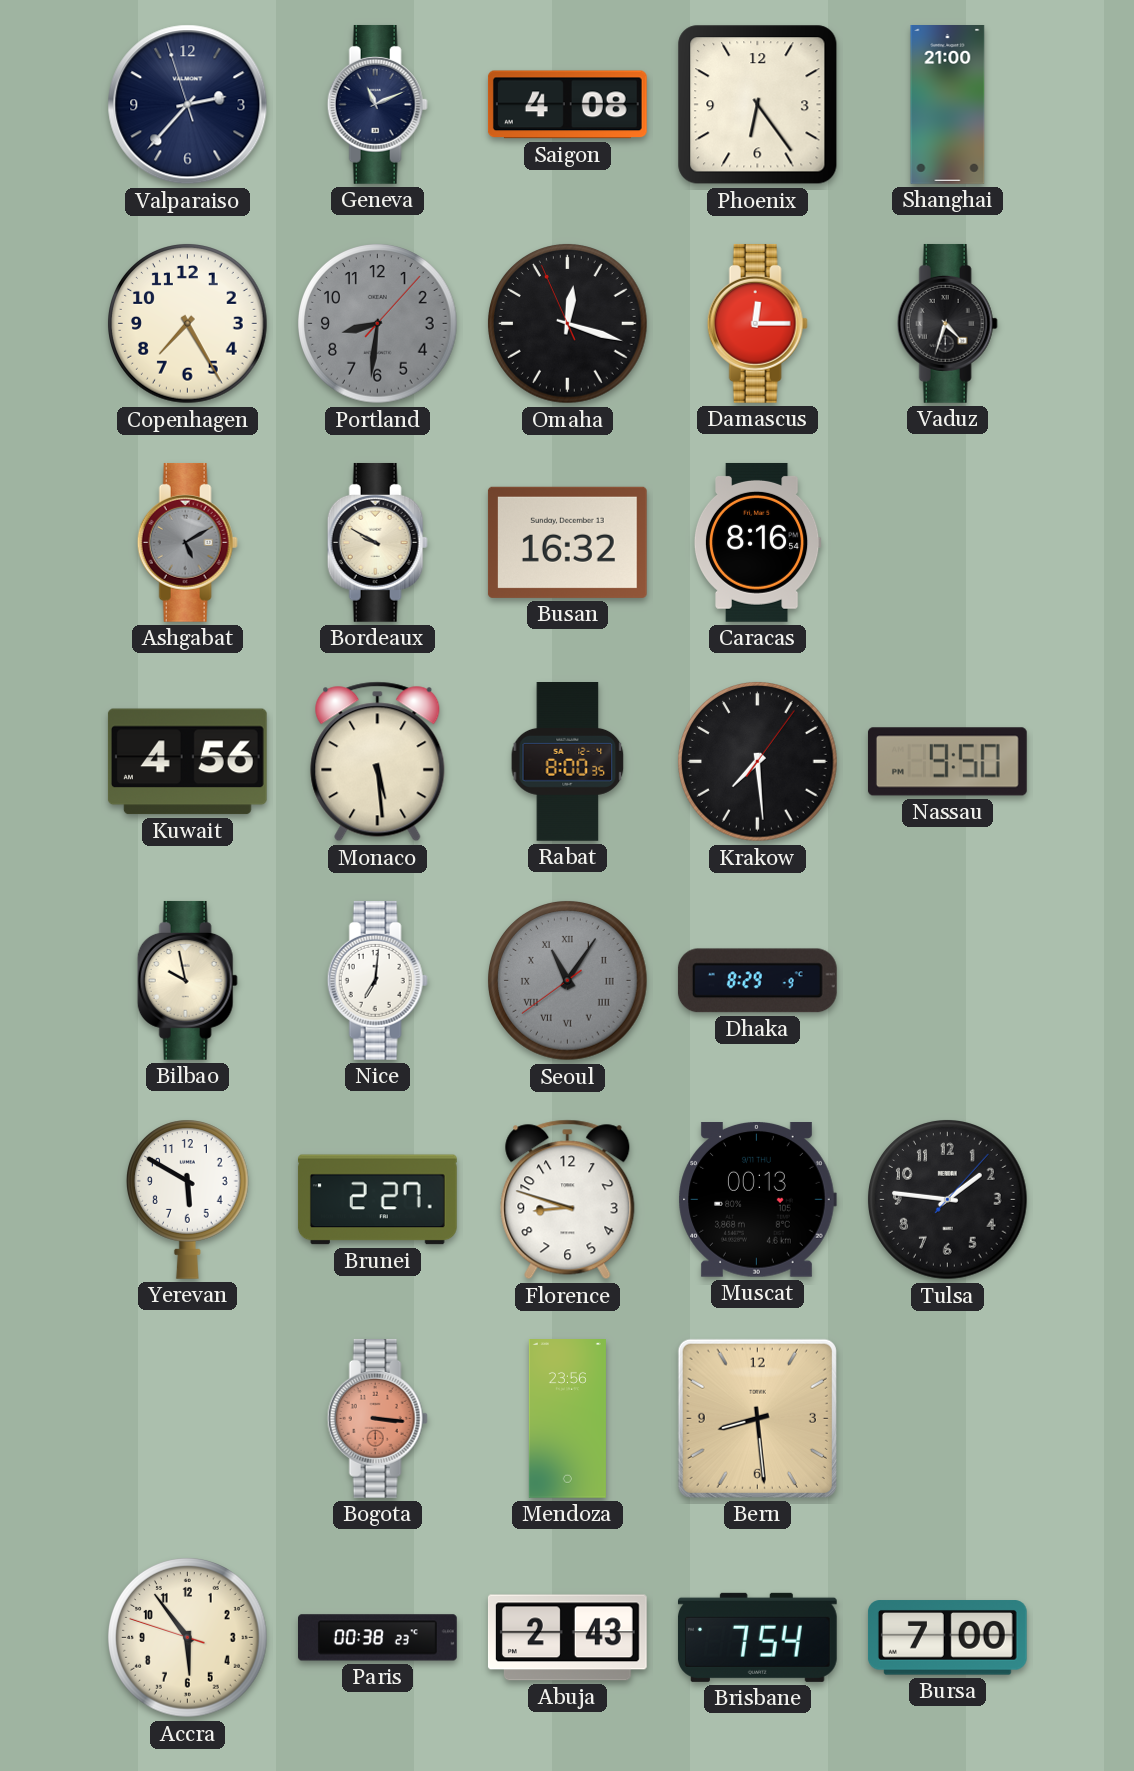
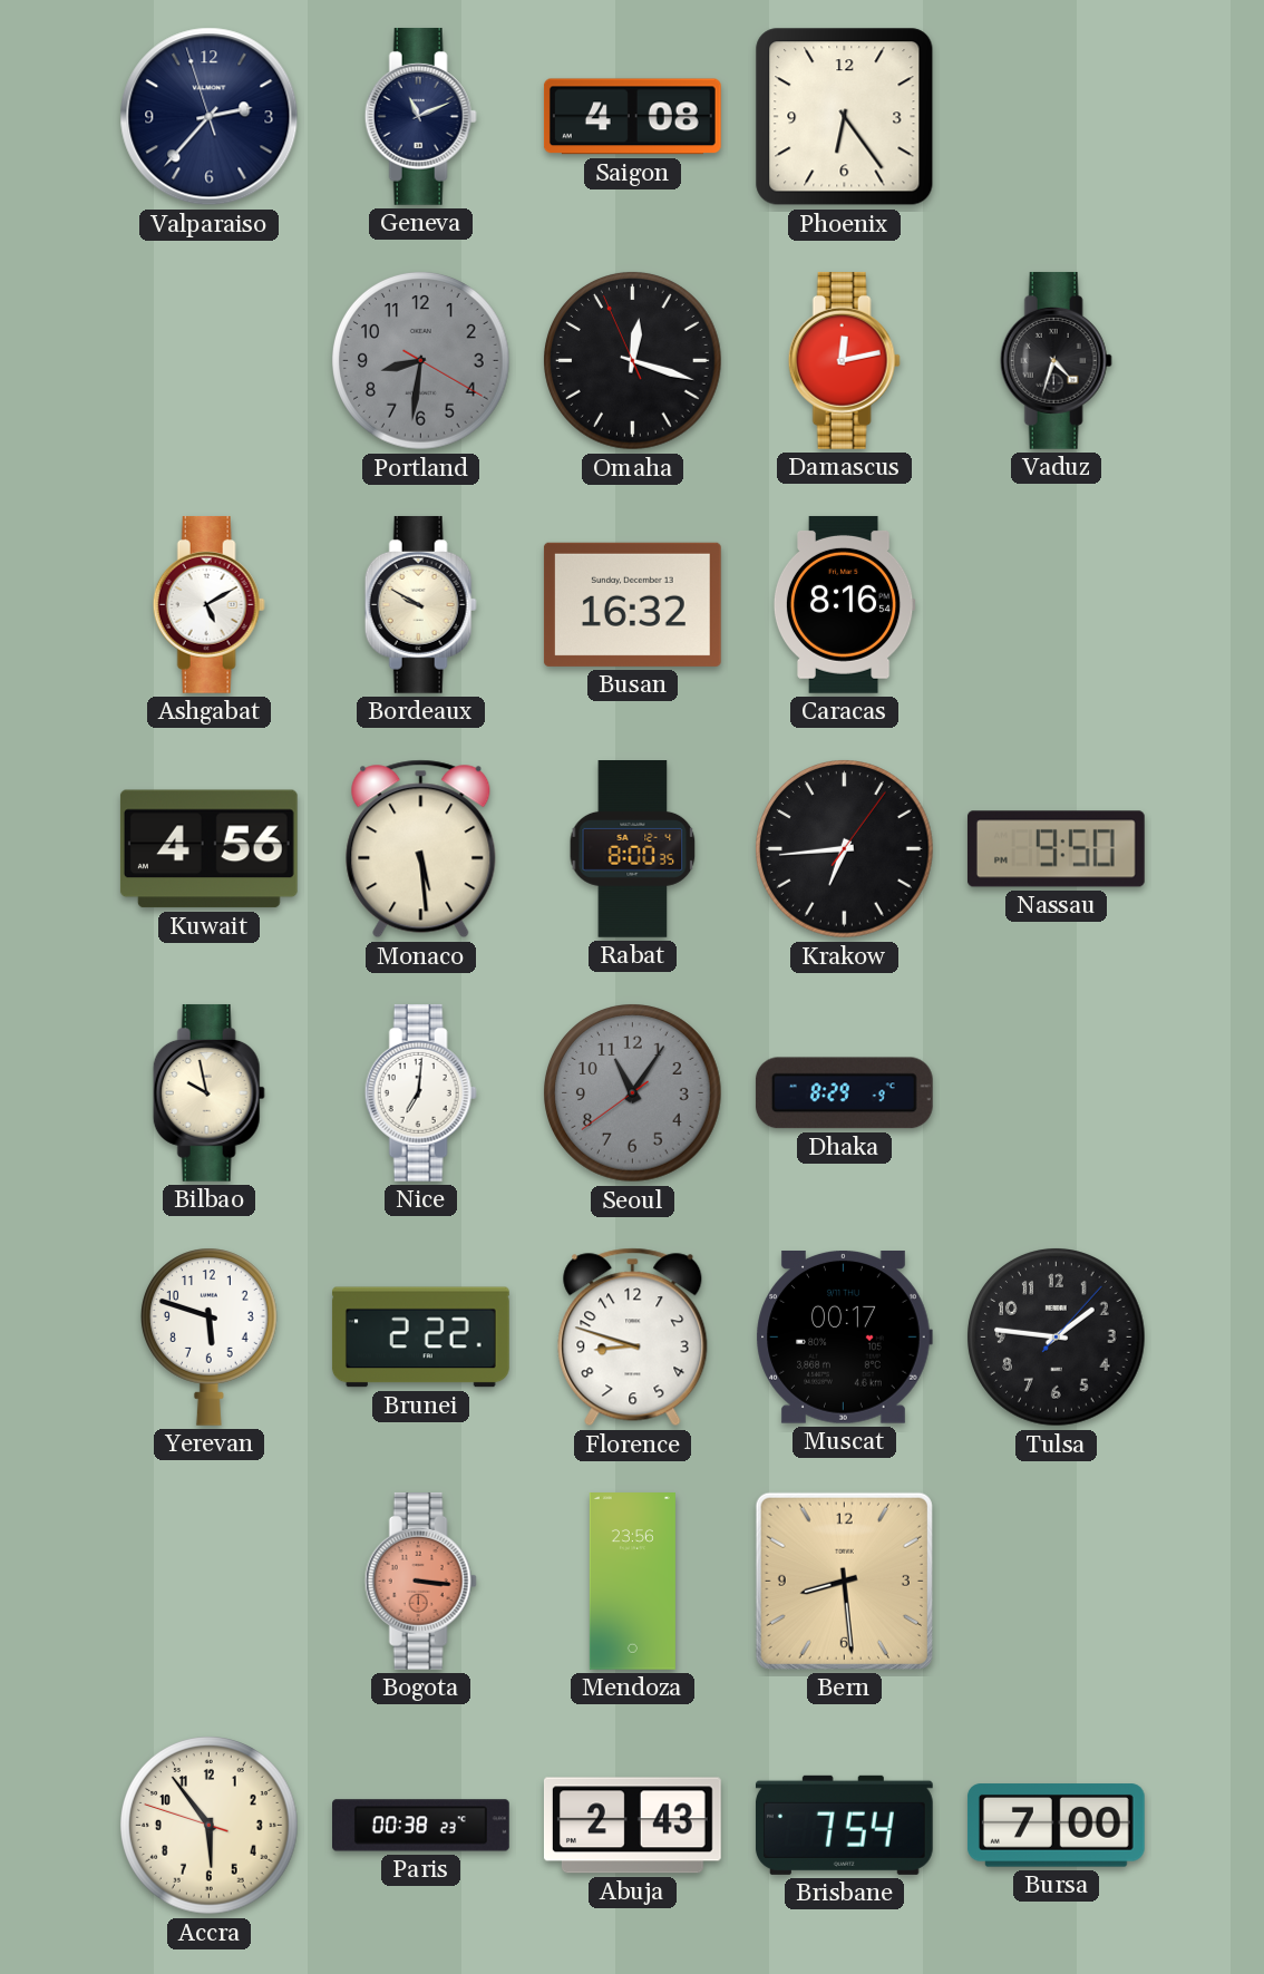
Shanghai: 21:00 -> none
Copenhagen: 7:25 -> none
Portland: 8:31:07 -> 8:31:20
Damascus: 12:15 -> 12:13
Ashgabat dial: grey -> white
Krakow: 7:29 -> 6:44
Seoul numerals: Roman -> Arabic
Yerevan: 5:50 -> 5:48
Brunei: 2:27 -> 2:22
Muscat: 00:13 -> 00:17
